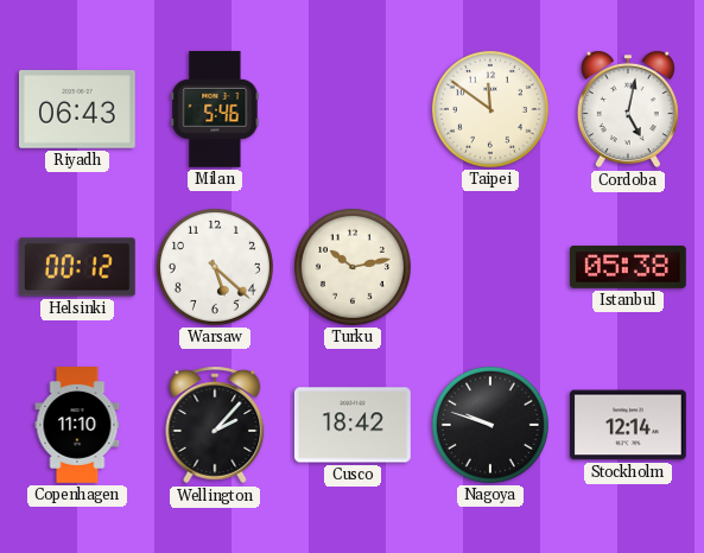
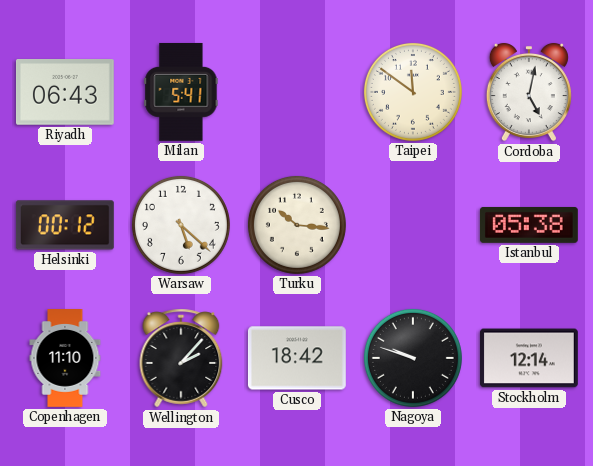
Milan: 5:46 -> 5:41
Turku: 10:13 -> 10:16
